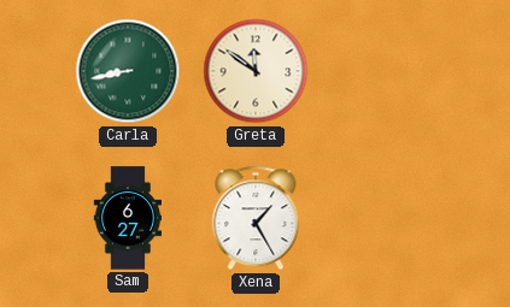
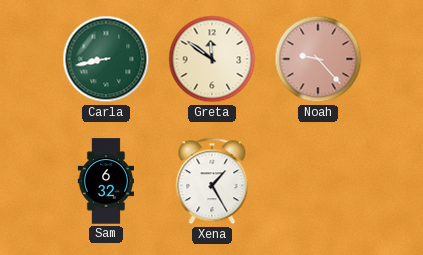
Noah: none -> 9:23
Sam: 6:27 -> 6:32
